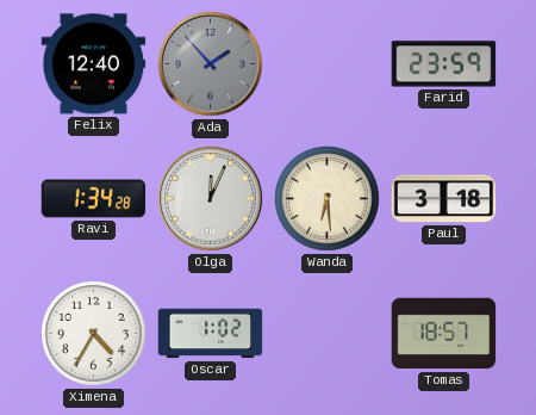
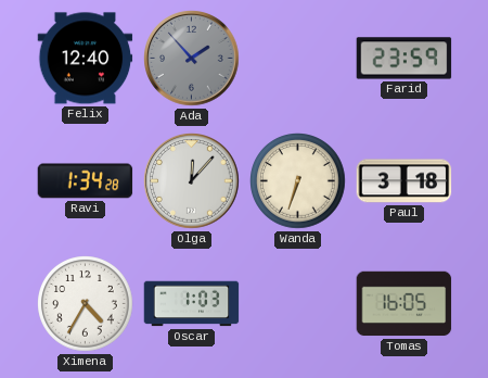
Olga: 12:04 -> 12:07
Wanda: 6:29 -> 6:33
Oscar: 1:02 -> 1:03
Tomas: 18:57 -> 16:05
